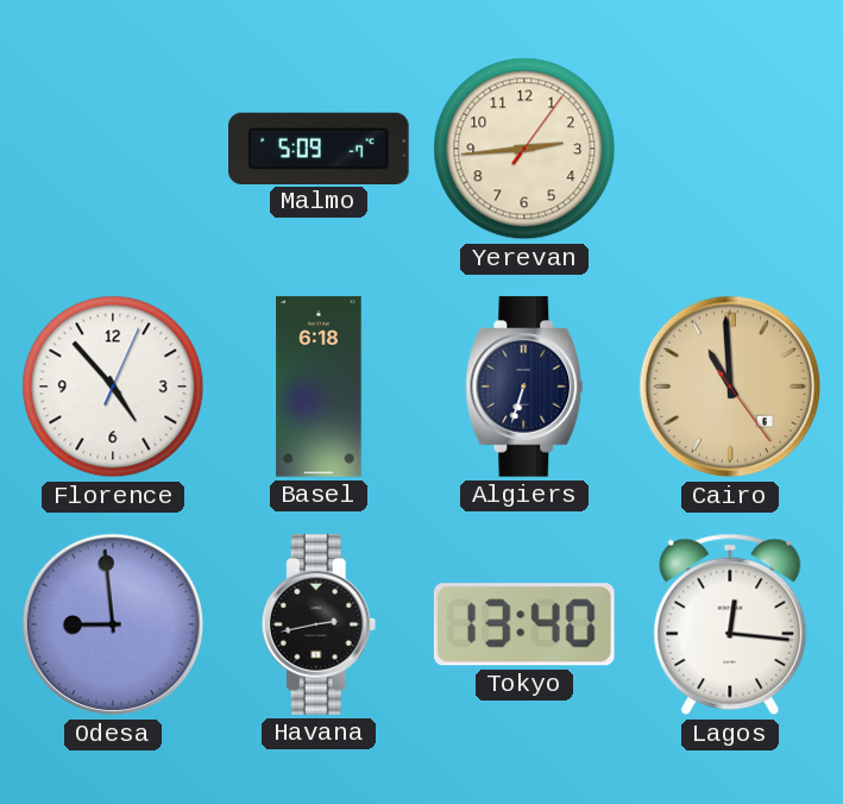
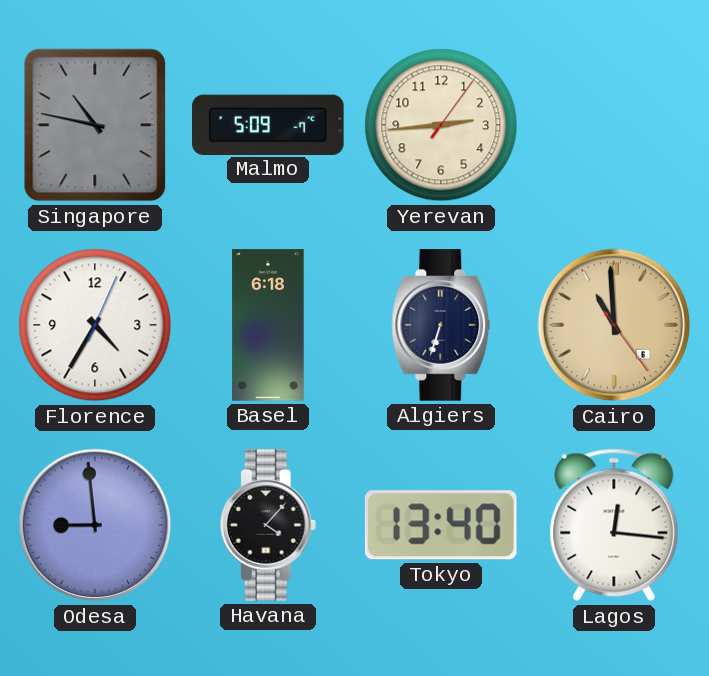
Singapore: none -> 10:47
Florence: 4:53 -> 4:35
Havana: 2:43 -> 4:07
